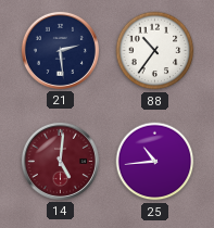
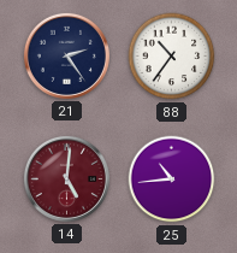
21: 2:29 -> 2:24
